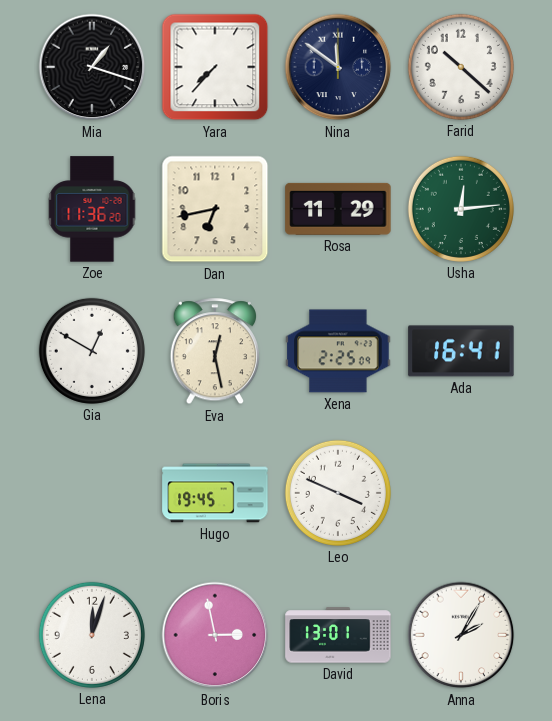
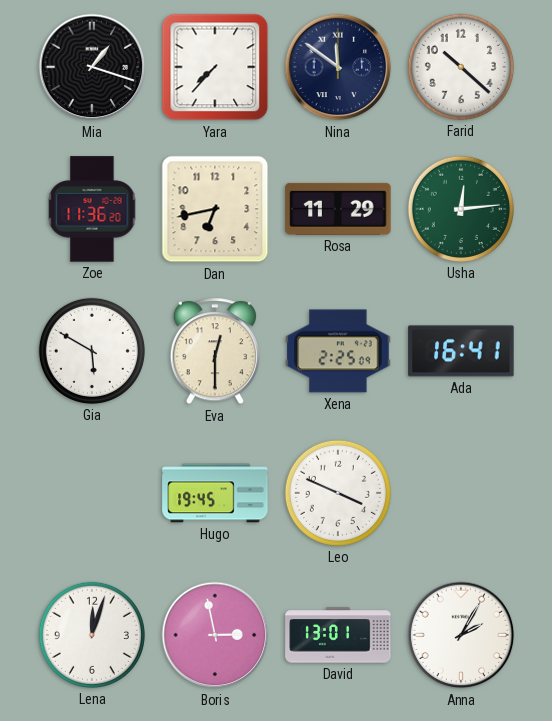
Gia: 12:50 -> 5:50
Eva: 12:28 -> 12:30
